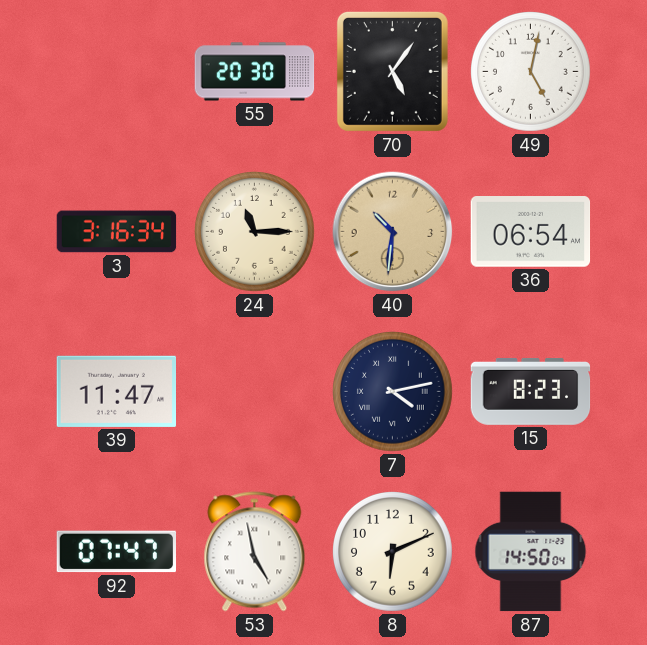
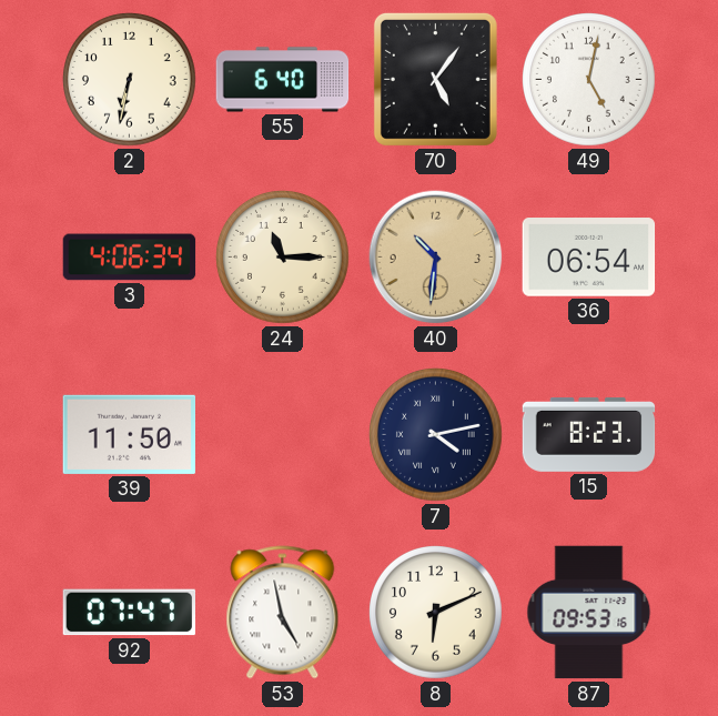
2: none -> 6:32
55: 20:30 -> 6:40
3: 3:16 -> 4:06
39: 11:47 -> 11:50
87: 14:50 -> 09:53
